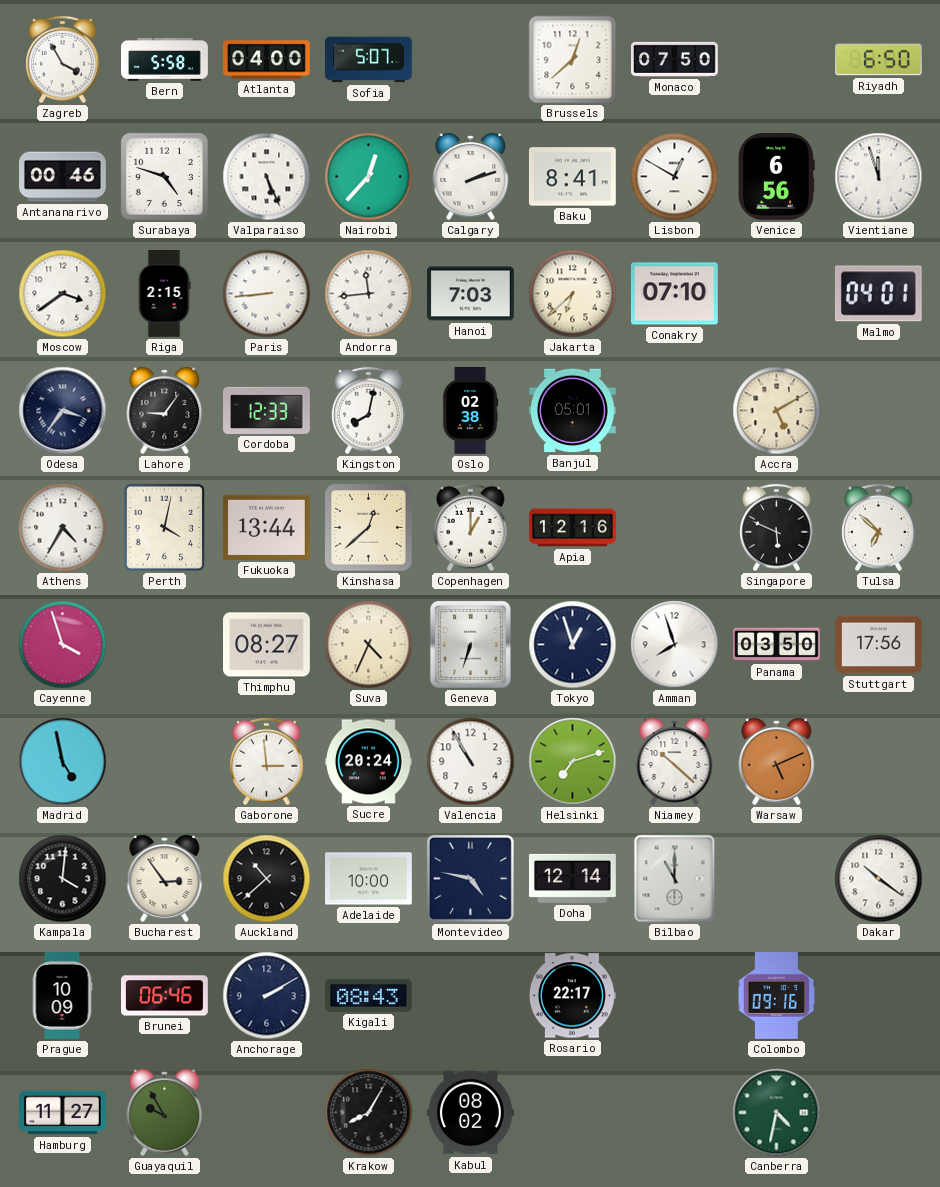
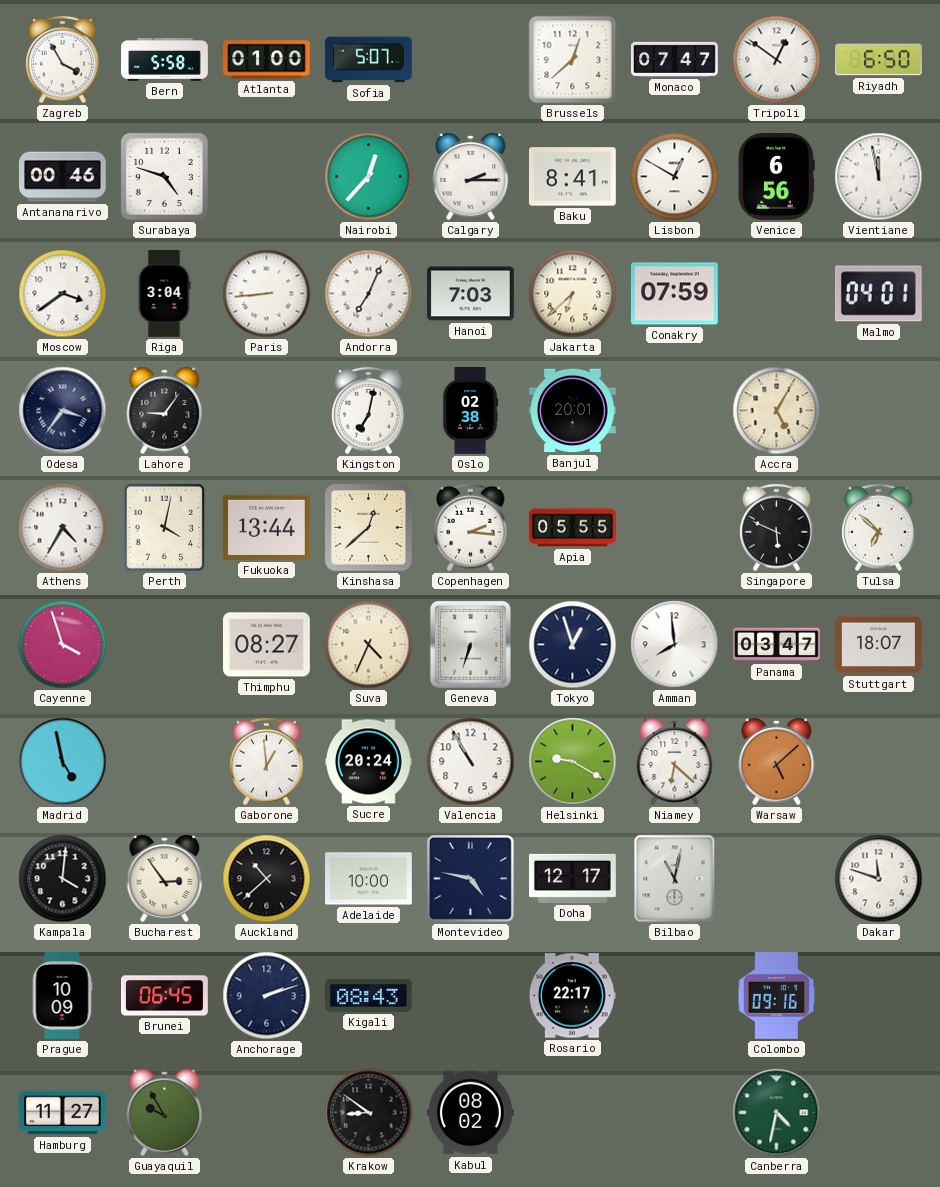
Atlanta: 04:00 -> 01:00
Monaco: 07:50 -> 07:47
Tripoli: none -> 12:51
Valparaiso: 5:26 -> none
Calgary: 2:12 -> 2:15
Vientiane: 11:57 -> 11:58
Riga: 2:15 -> 3:04
Andorra: 11:44 -> 7:04
Conakry: 07:10 -> 07:59
Cordoba: 12:33 -> none
Kingston: 8:02 -> 7:02
Banjul: 05:01 -> 20:01
Accra: 5:10 -> 5:05
Copenhagen: 1:00 -> 2:16
Apia: 12:16 -> 05:55
Amman: 7:57 -> 7:59
Panama: 03:50 -> 03:47
Stuttgart: 17:56 -> 18:07
Gaborone: 2:59 -> 12:59
Helsinki: 7:12 -> 9:20
Niamey: 10:22 -> 6:22
Warsaw: 5:11 -> 5:08
Doha: 12:14 -> 12:17
Bilbao: 11:00 -> 11:02
Dakar: 10:21 -> 11:48
Brunei: 06:46 -> 06:45
Anchorage: 2:10 -> 2:12
Krakow: 8:05 -> 8:51
